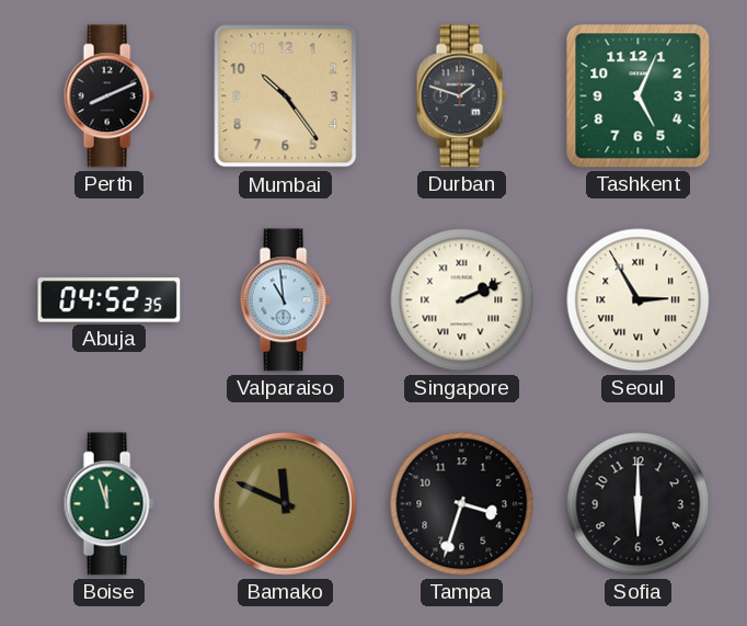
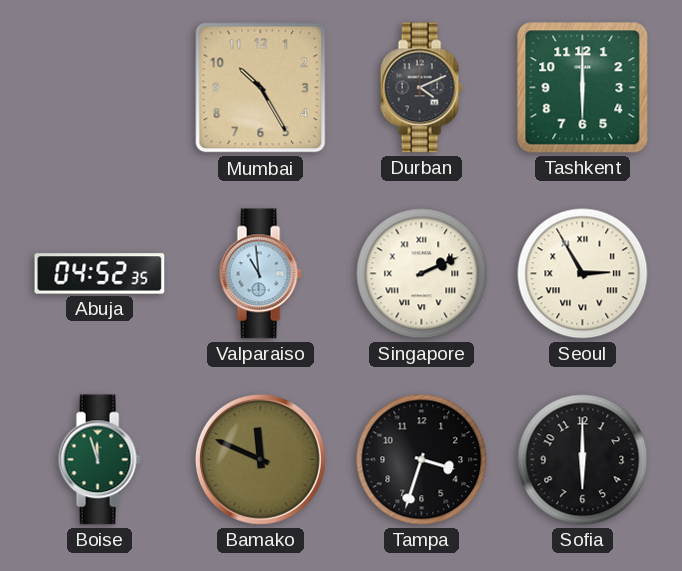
Perth: 8:11 -> none
Mumbai: 10:24 -> 10:25
Durban: 1:48 -> 4:11
Tashkent: 5:04 -> 6:00
